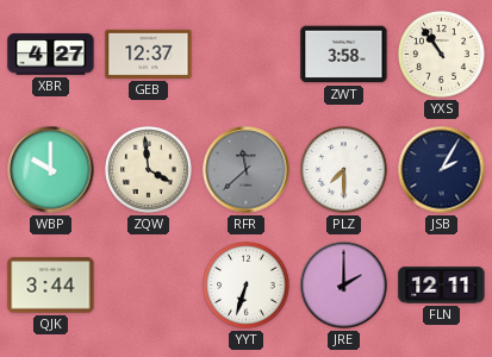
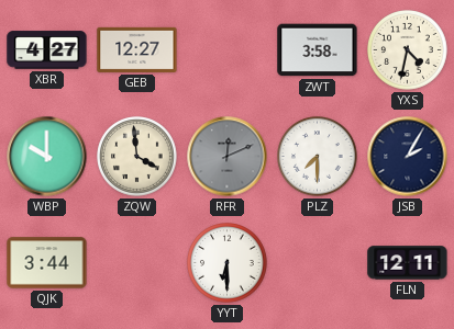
GEB: 12:37 -> 12:27
YXS: 10:54 -> 4:32
RFR: 11:38 -> 12:11
YYT: 6:33 -> 6:30
JRE: 2:00 -> none
